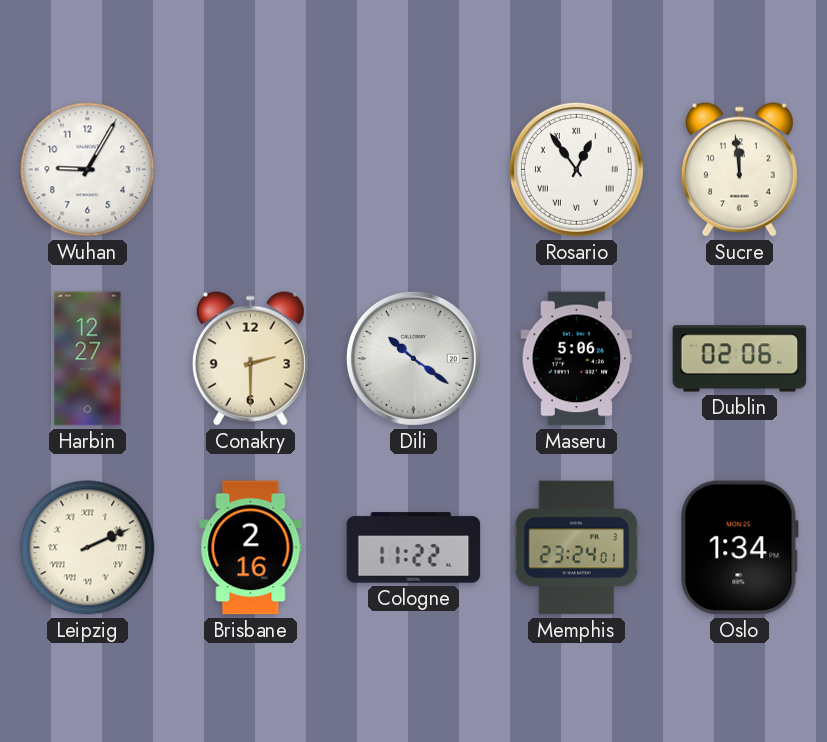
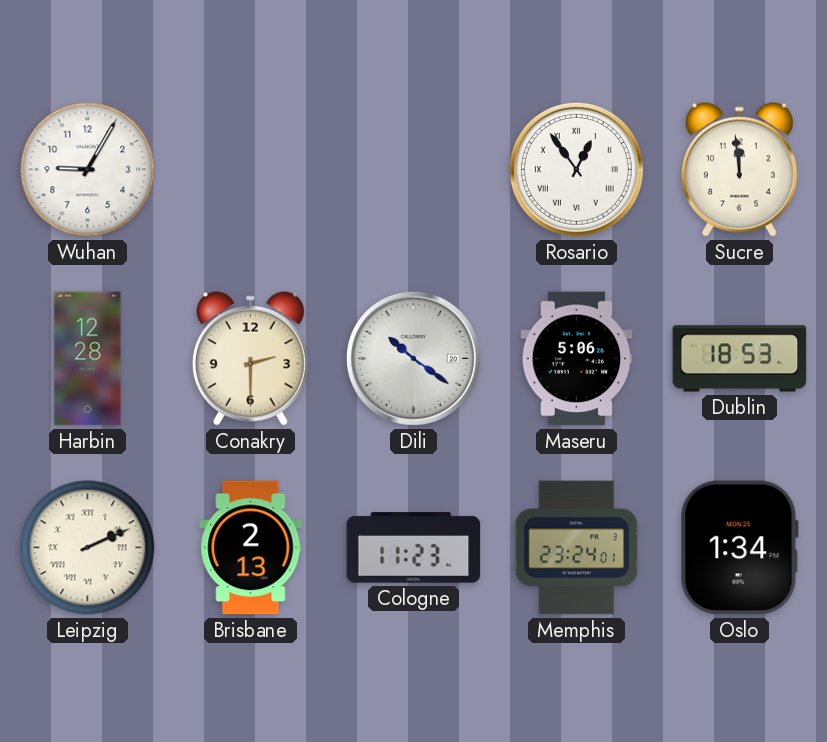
Harbin: 12:27 -> 12:28
Dublin: 02:06 -> 18:53
Brisbane: 2:16 -> 2:13
Cologne: 11:22 -> 11:23
